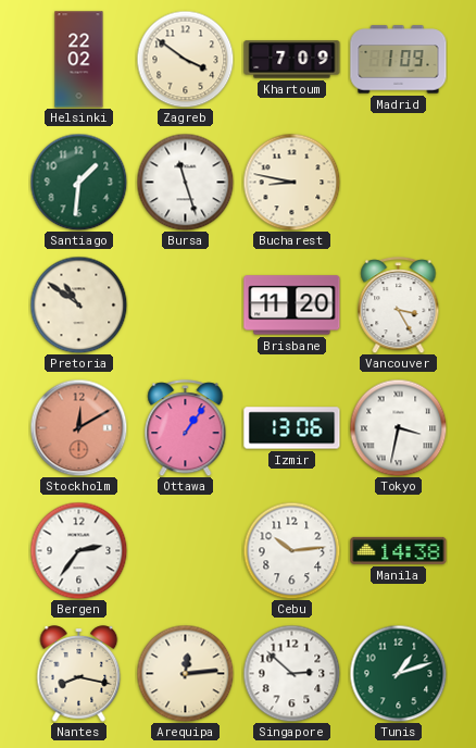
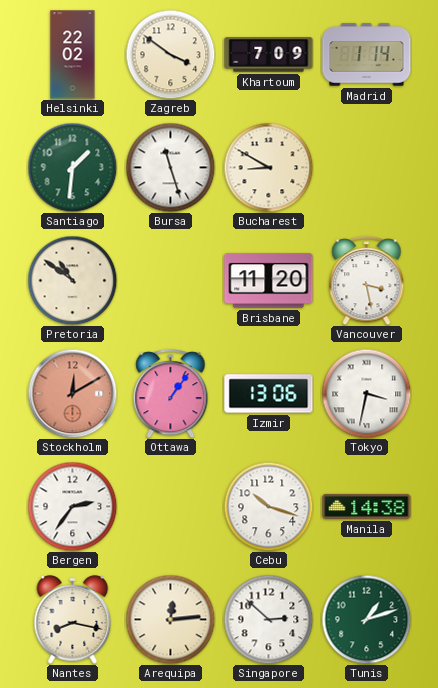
Madrid: 1:09 -> 1:14
Bucharest: 8:47 -> 8:50
Vancouver: 3:25 -> 3:28
Cebu: 10:14 -> 10:18
